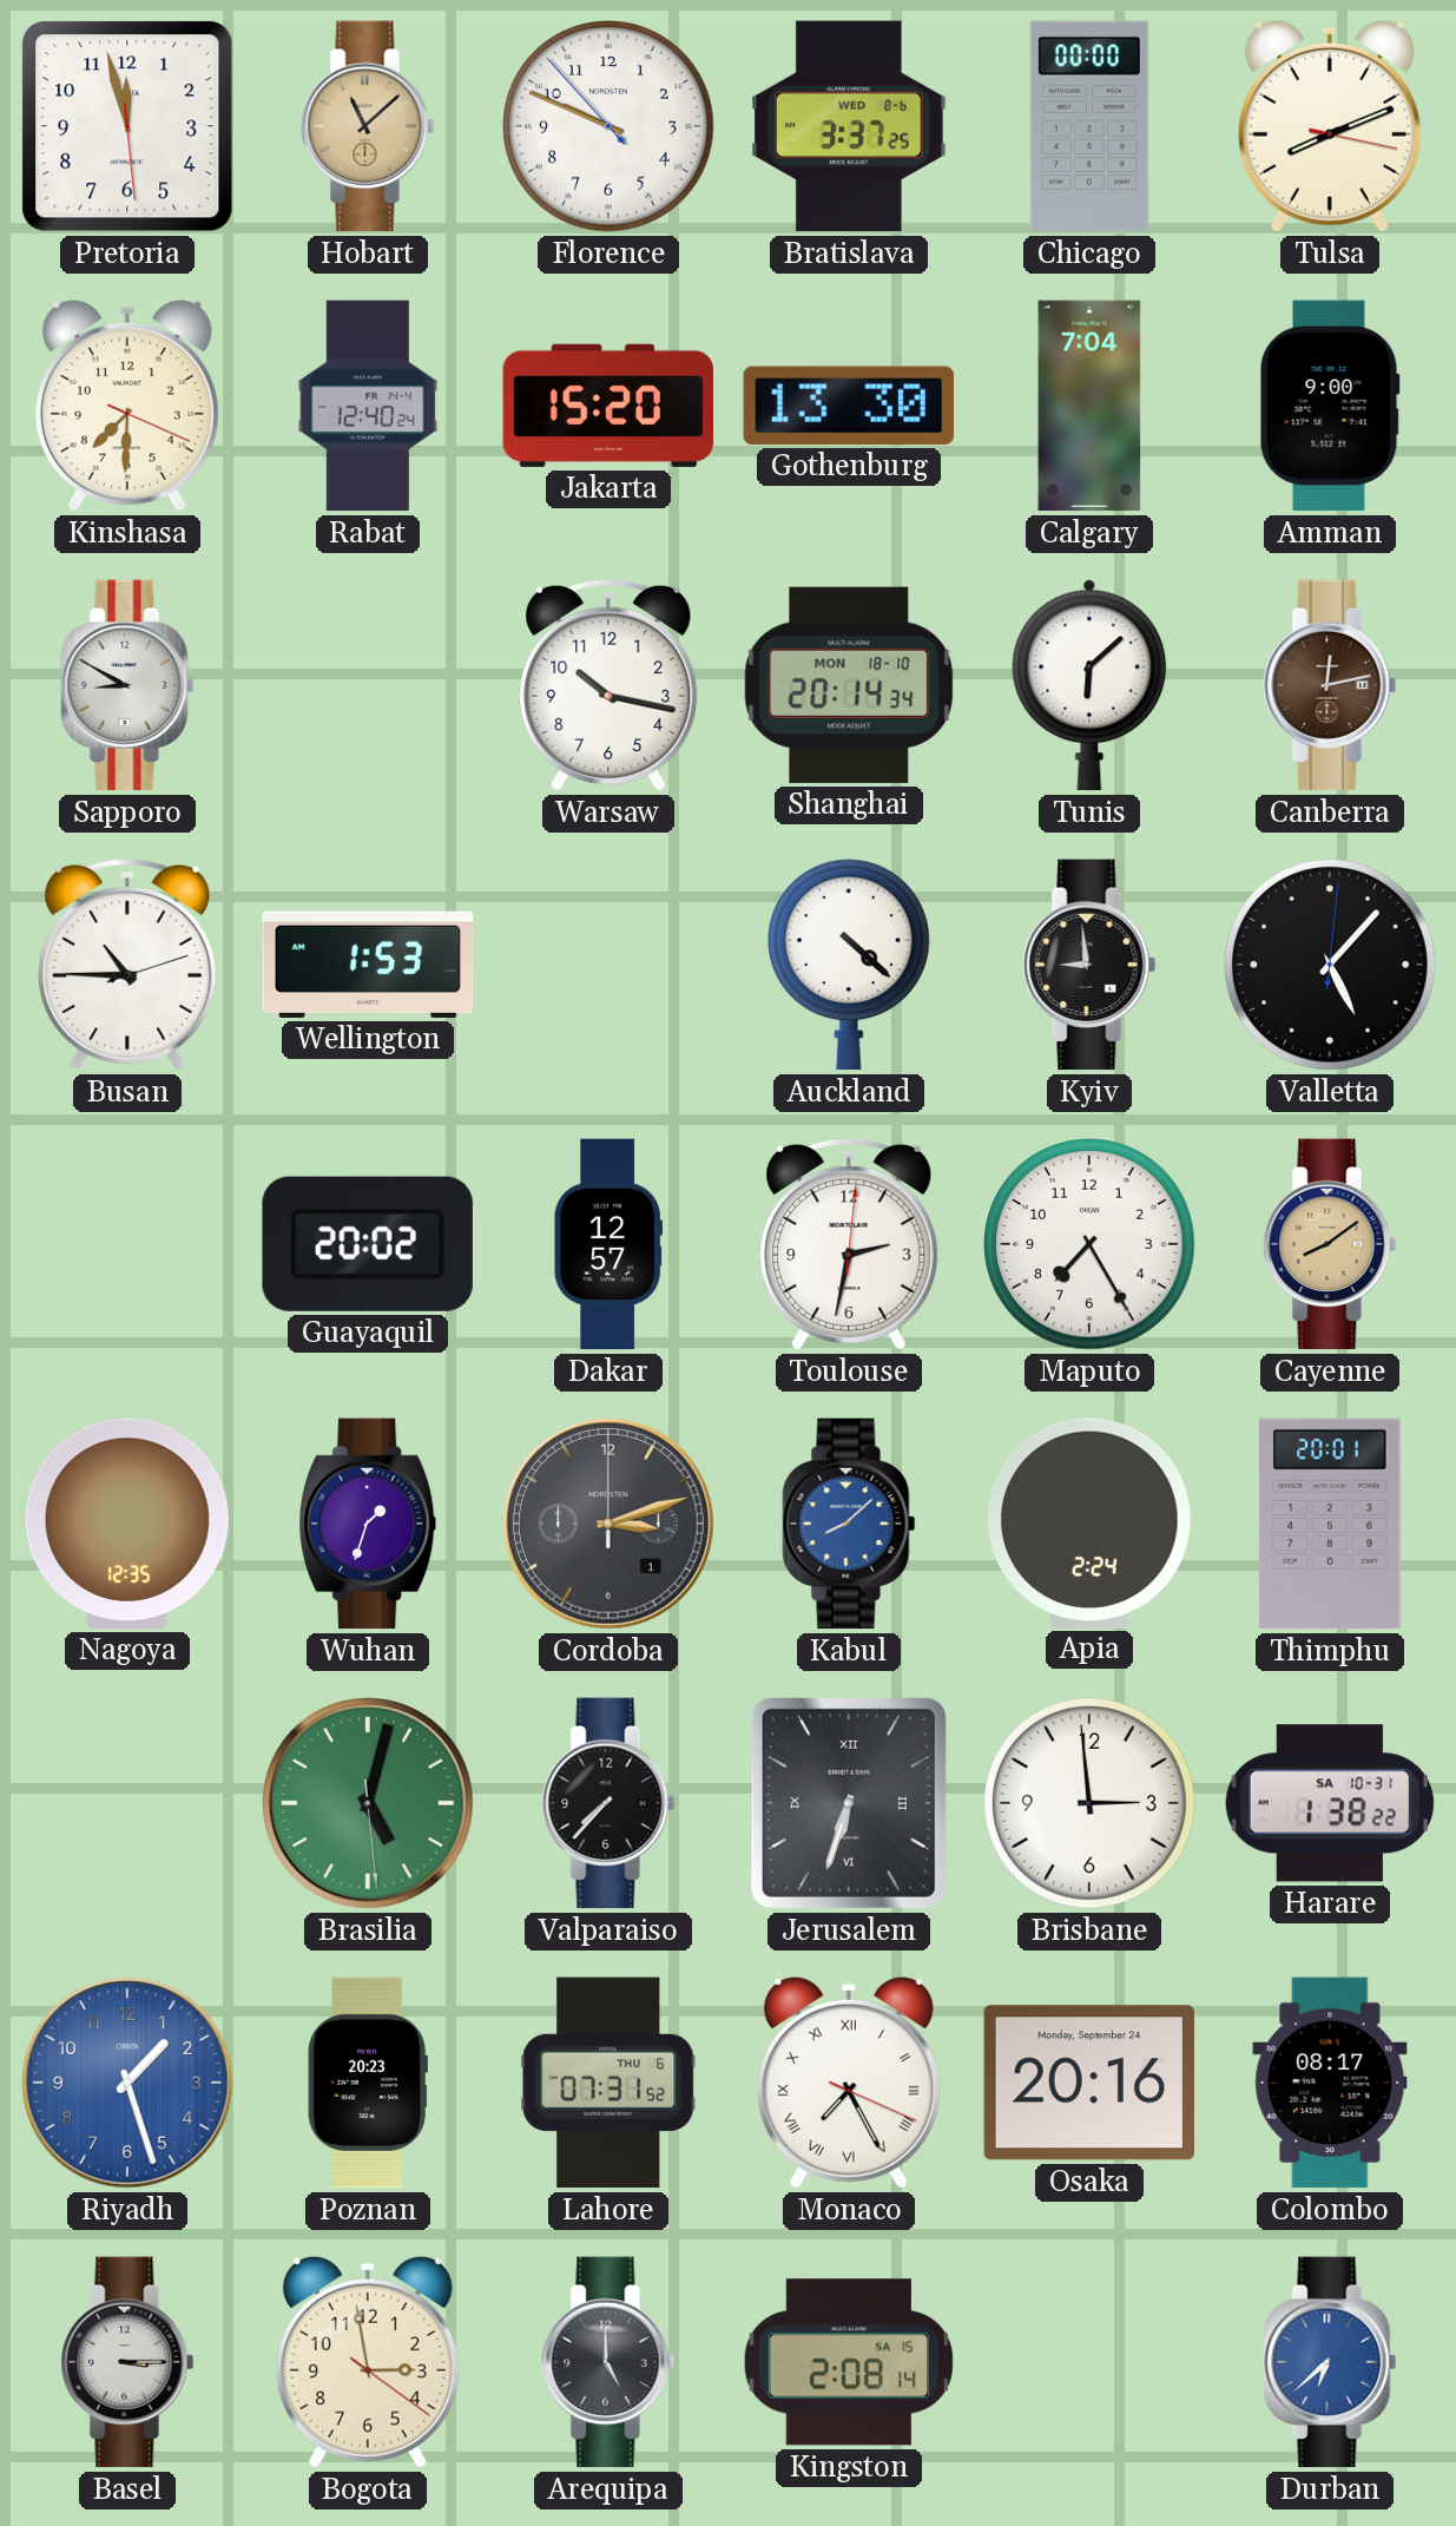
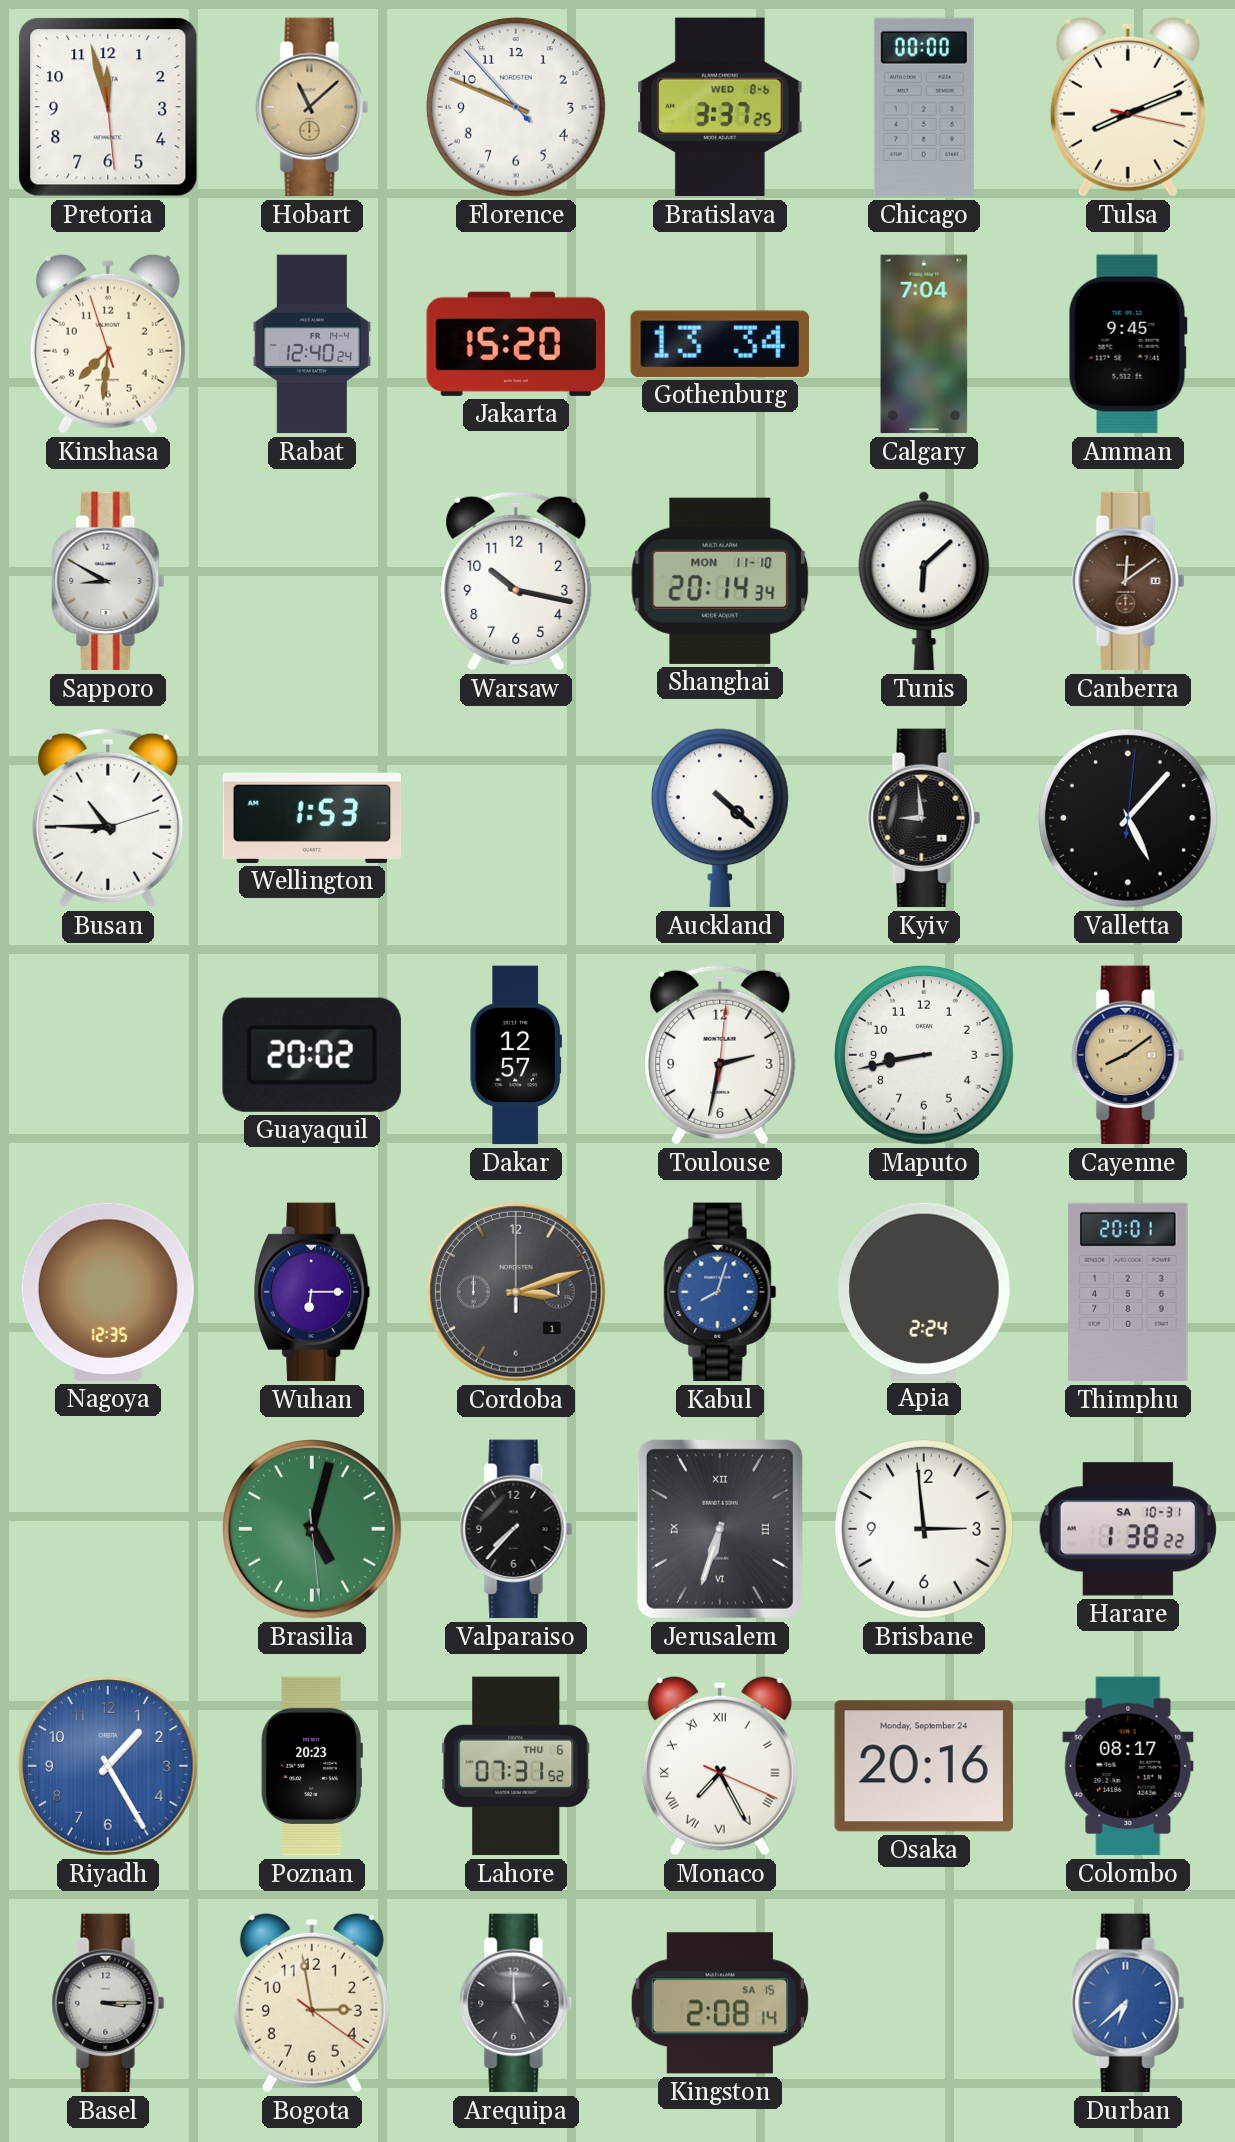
Kinshasa: 7:30:19 -> 7:30:57
Gothenburg: 13:30 -> 13:34
Amman: 9:00 -> 9:45
Shanghai date: MON 18-10 -> MON 11-10
Canberra: 12:13 -> 12:09
Maputo: 7:25 -> 8:43
Wuhan: 1:33 -> 6:15
Kabul: 8:08 -> 8:03
Riyadh: 1:27 -> 1:25
